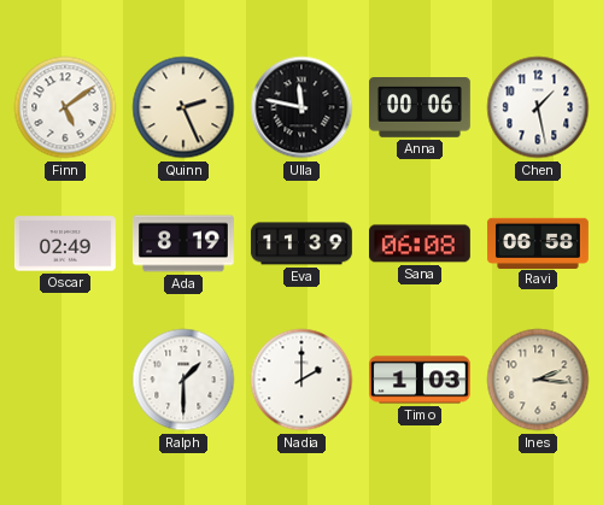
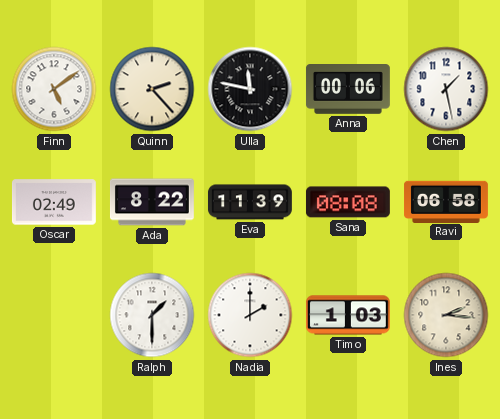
Quinn: 2:26 -> 2:23
Ada: 8:19 -> 8:22
Sana: 06:08 -> 08:08
